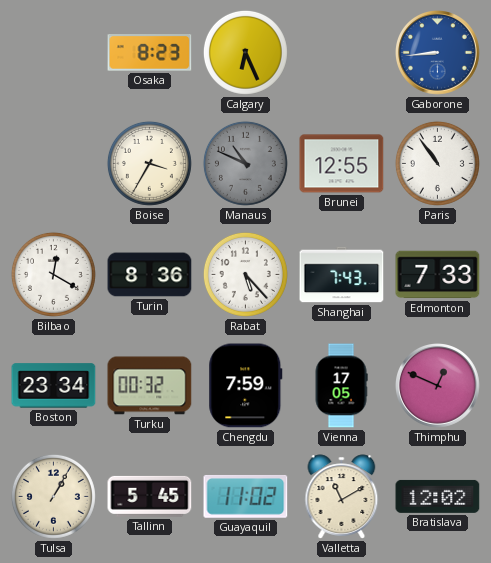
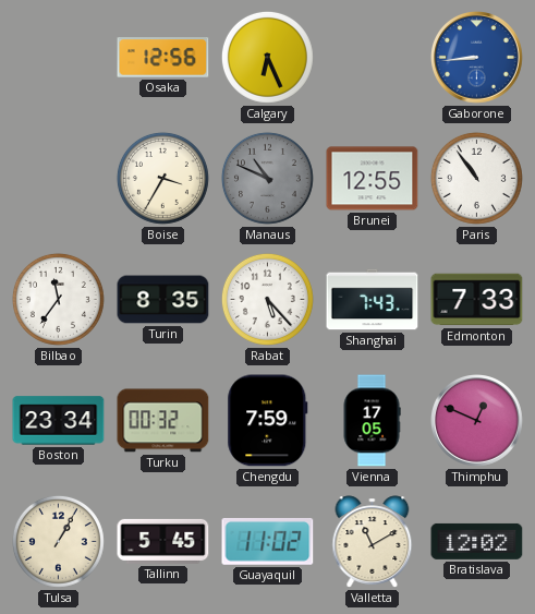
Osaka: 8:23 -> 12:56
Bilbao: 12:20 -> 11:36
Turin: 8:36 -> 8:35
